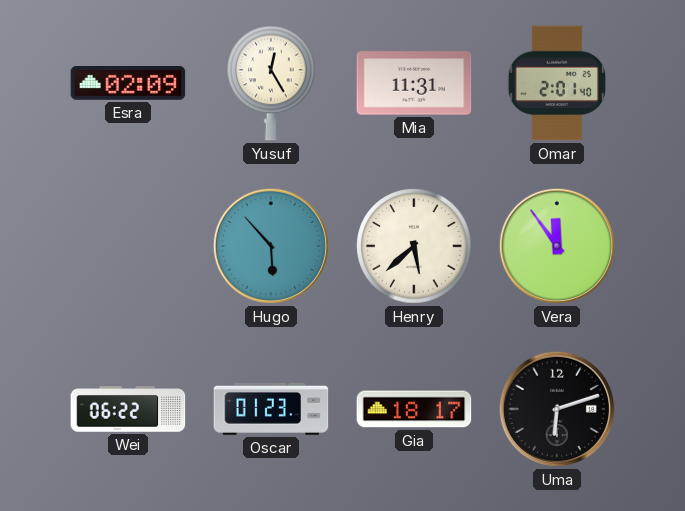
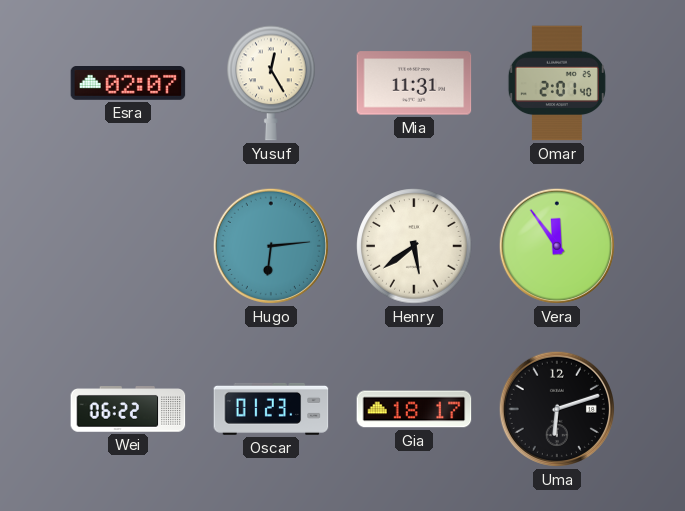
Esra: 02:09 -> 02:07
Hugo: 5:53 -> 6:14
Henry: 5:38 -> 5:39
